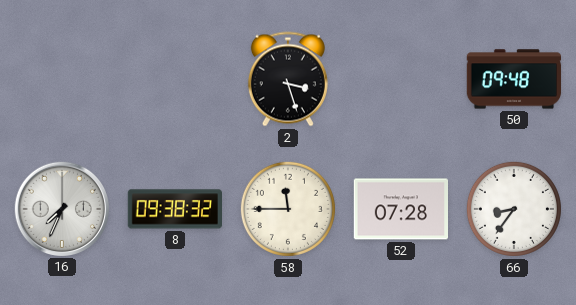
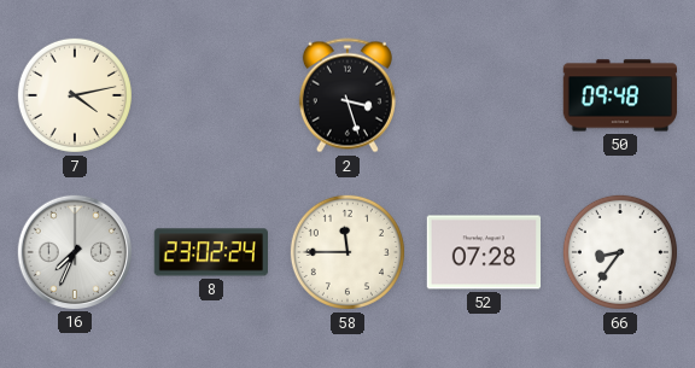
7: none -> 4:13
8: 09:38 -> 23:02
